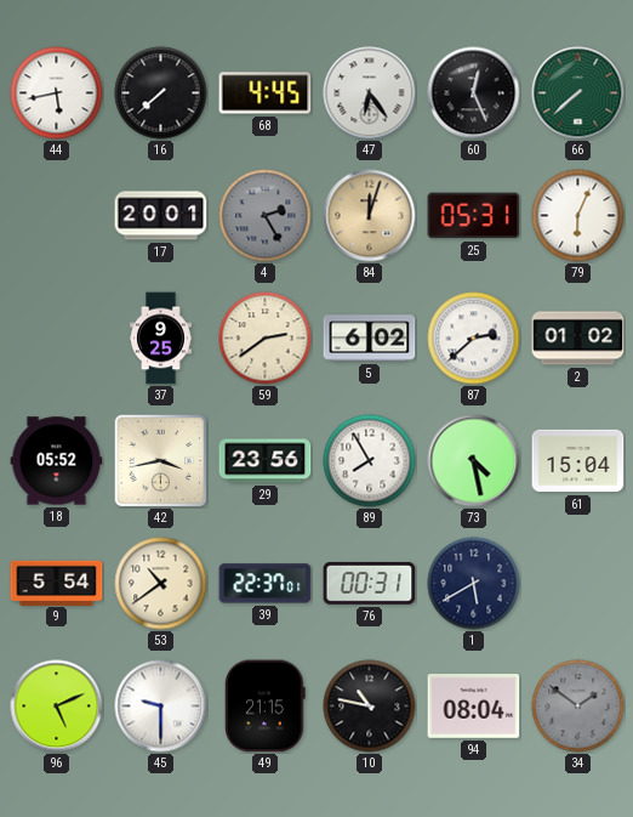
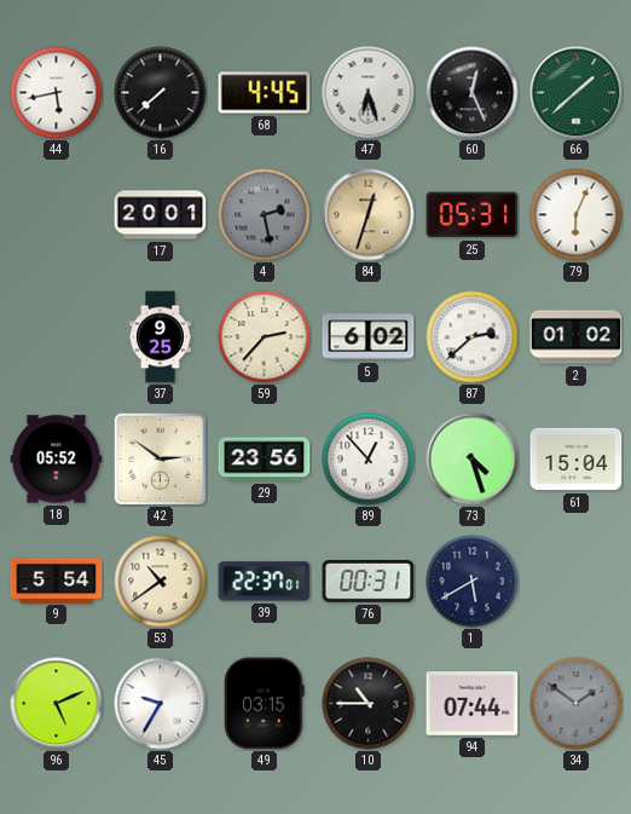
47: 6:24 -> 6:27
66: 7:38 -> 1:38
4: 2:25 -> 2:28
84: 12:03 -> 12:33
59: 2:39 -> 2:37
42: 3:43 -> 2:51
89: 7:55 -> 12:53
73: 4:28 -> 4:27
45: 9:30 -> 9:35
49: 21:15 -> 03:15
10: 10:47 -> 10:45
94: 08:04 -> 07:44
